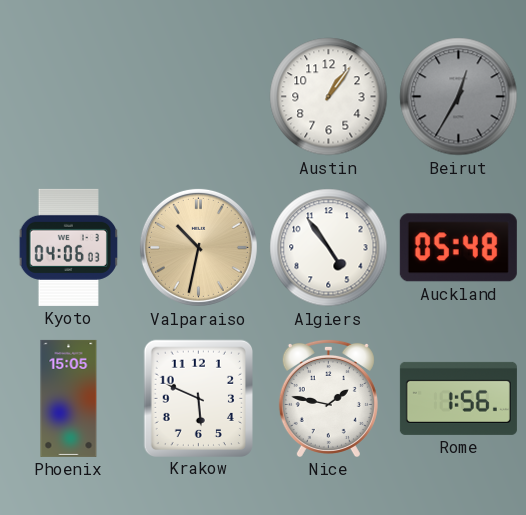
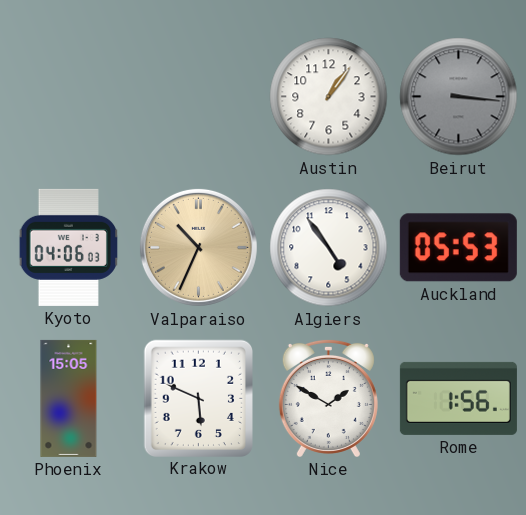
Beirut: 12:35 -> 3:16
Valparaiso: 10:32 -> 10:34
Auckland: 05:48 -> 05:53
Nice: 1:47 -> 1:50
